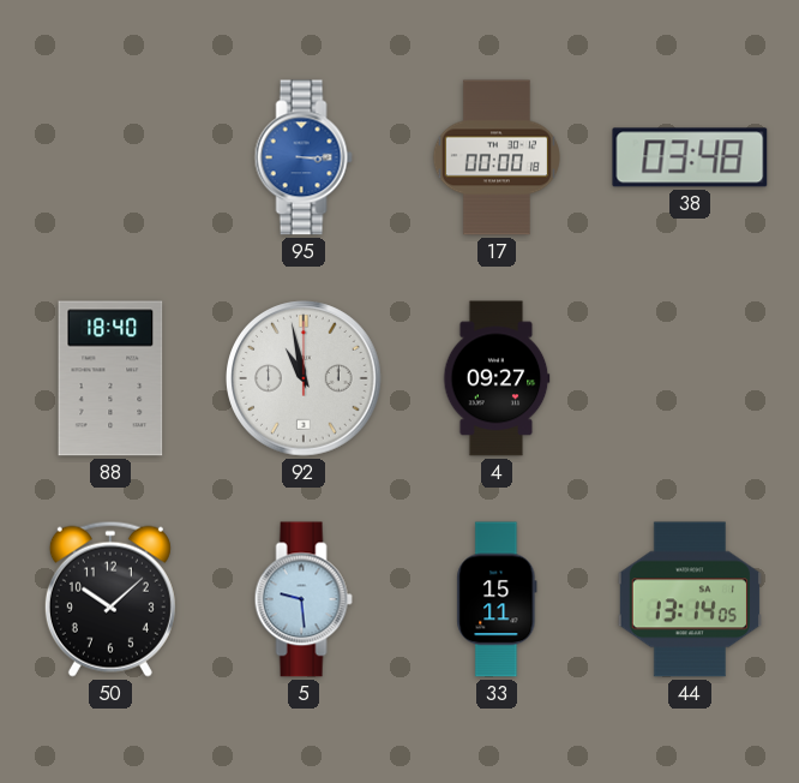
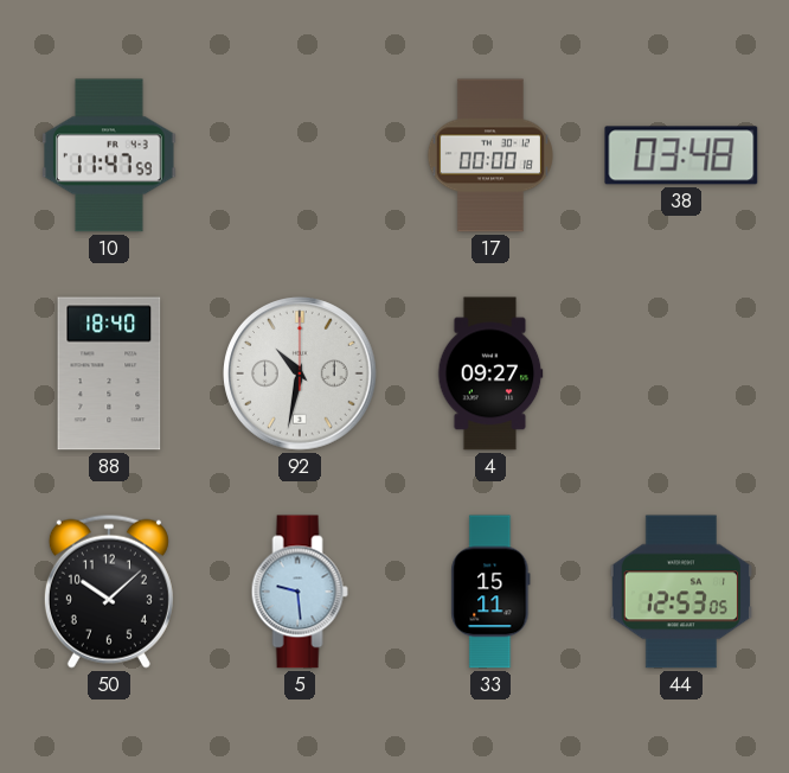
10: none -> 11:47
95: 3:15 -> none
92: 10:58 -> 10:32
44: 13:14 -> 12:53
